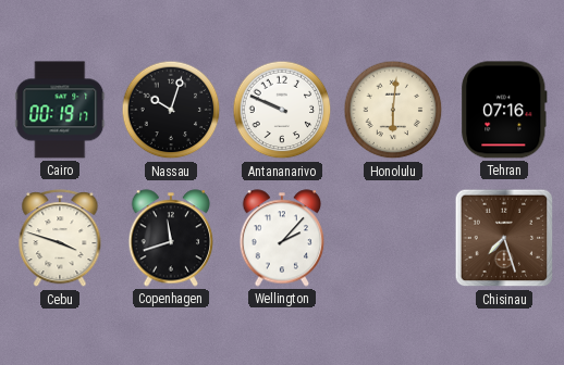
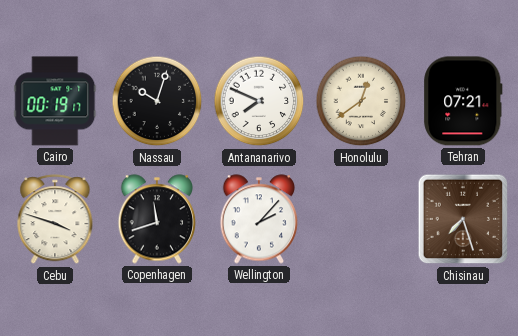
Antananarivo: 9:49 -> 7:49
Honolulu: 6:01 -> 12:39
Tehran: 07:16 -> 07:21
